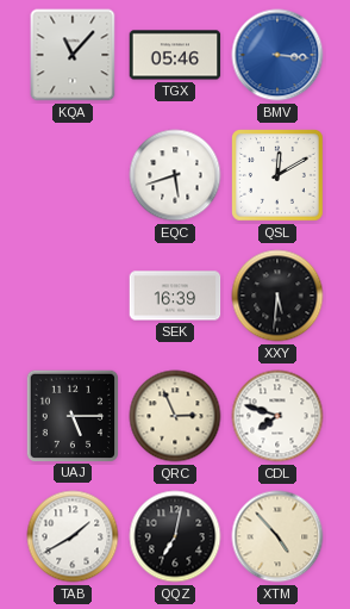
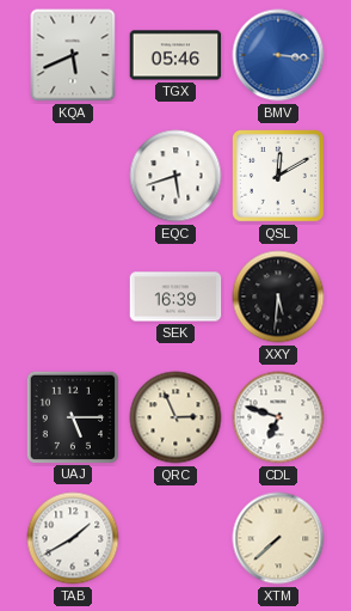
KQA: 11:07 -> 5:41
CDL: 7:48 -> 6:48
QQZ: 7:02 -> none
XTM: 4:53 -> 7:38
